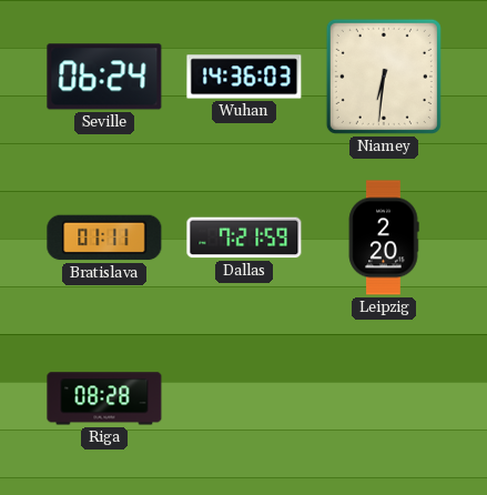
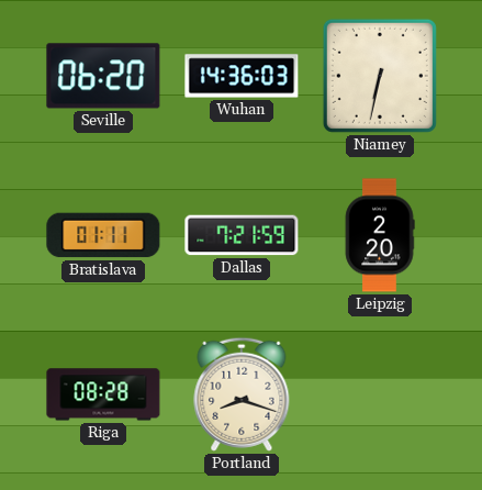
Seville: 06:24 -> 06:20
Niamey: 6:31 -> 6:32
Portland: none -> 8:18
